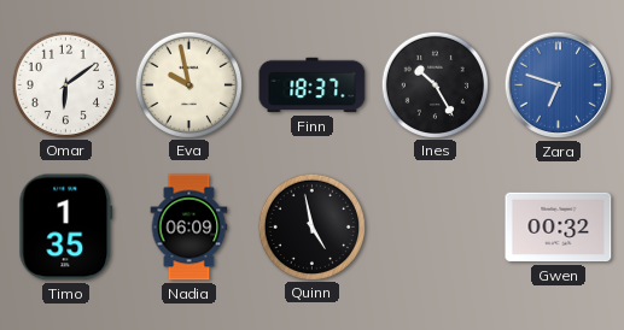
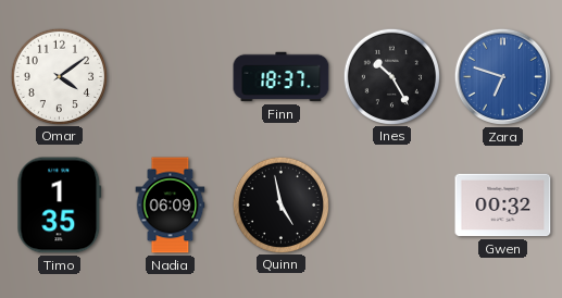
Omar: 6:09 -> 4:09
Eva: 9:58 -> none
